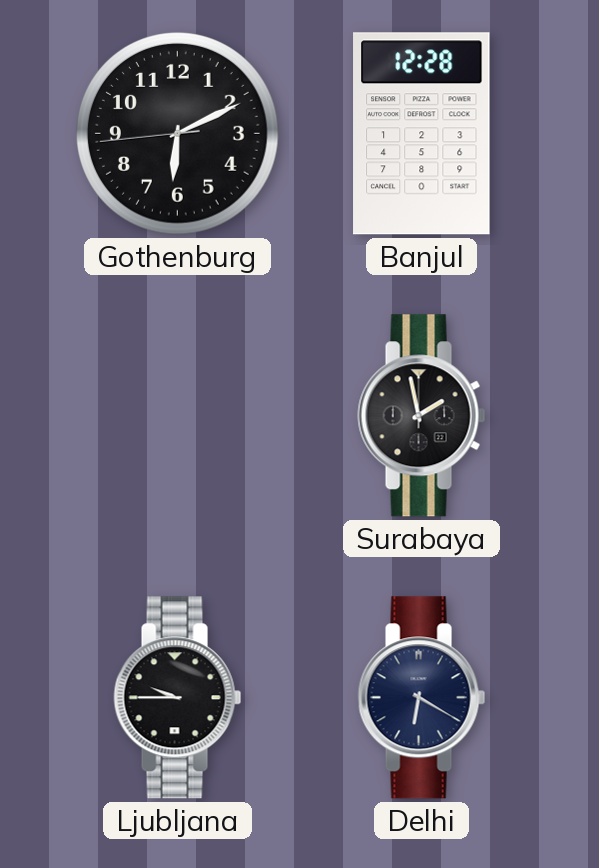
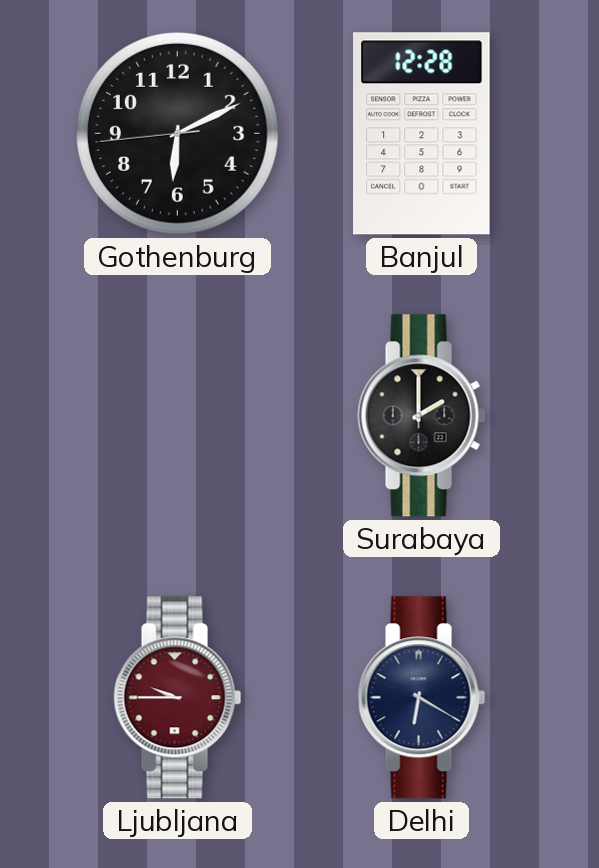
Surabaya: 1:58 -> 2:00
Ljubljana dial: black -> burgundy
